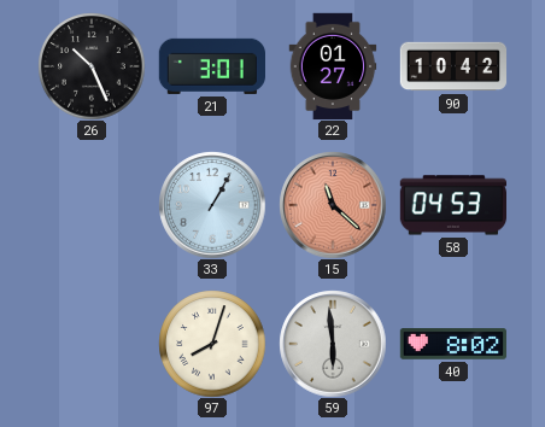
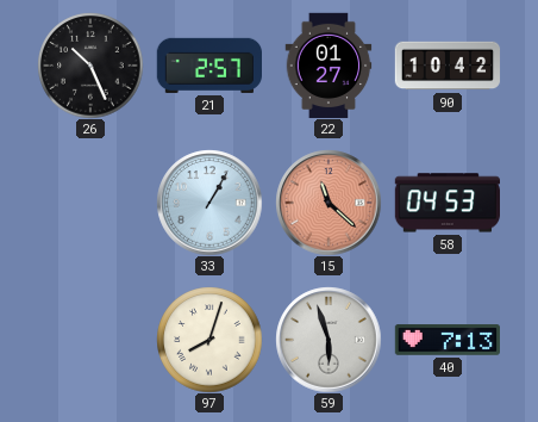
21: 3:01 -> 2:57
59: 5:59 -> 5:57
40: 8:02 -> 7:13
